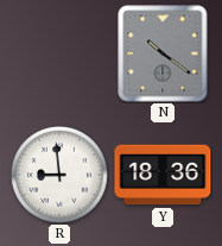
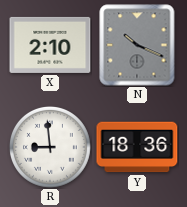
X: none -> 2:10
N: 10:21 -> 10:19
